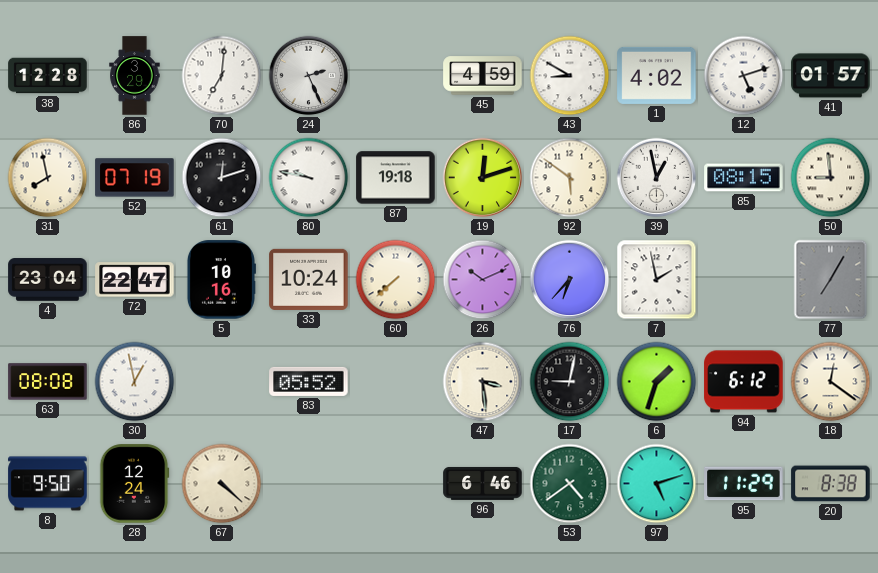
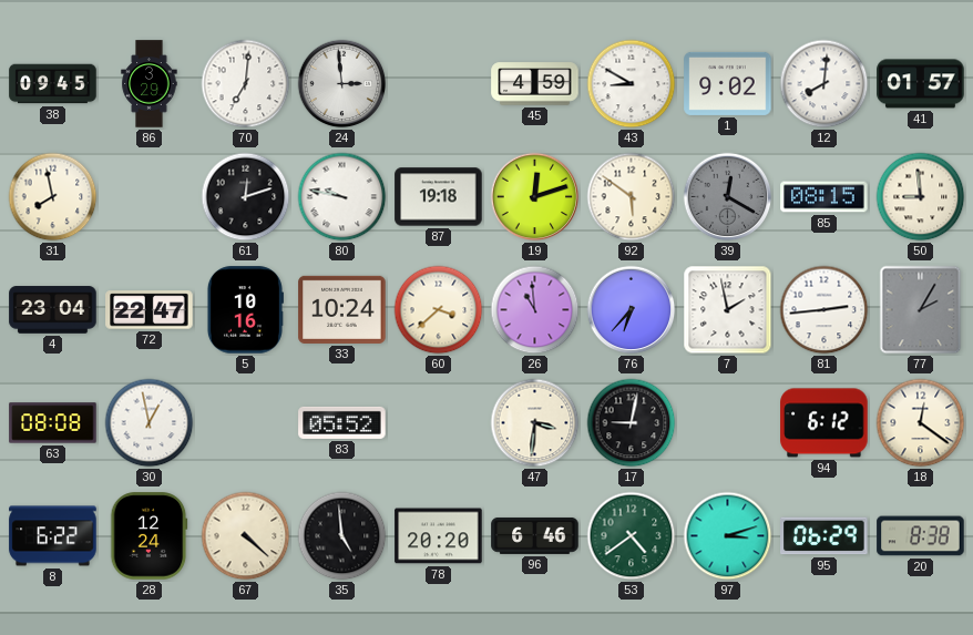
38: 12:28 -> 09:45
24: 2:26 -> 2:59
1: 4:02 -> 9:02
12: 5:12 -> 8:01
52: 07:19 -> none
39: 12:58 -> 12:20
39 dial: white -> grey
60: 7:38 -> 3:38
26: 10:11 -> 10:59
81: none -> 2:44
77: 7:05 -> 2:05
47: 3:29 -> 3:31
6: 1:33 -> none
8: 9:50 -> 6:22
35: none -> 4:59
78: none -> 20:20
97: 5:12 -> 3:12
95: 11:29 -> 06:29
